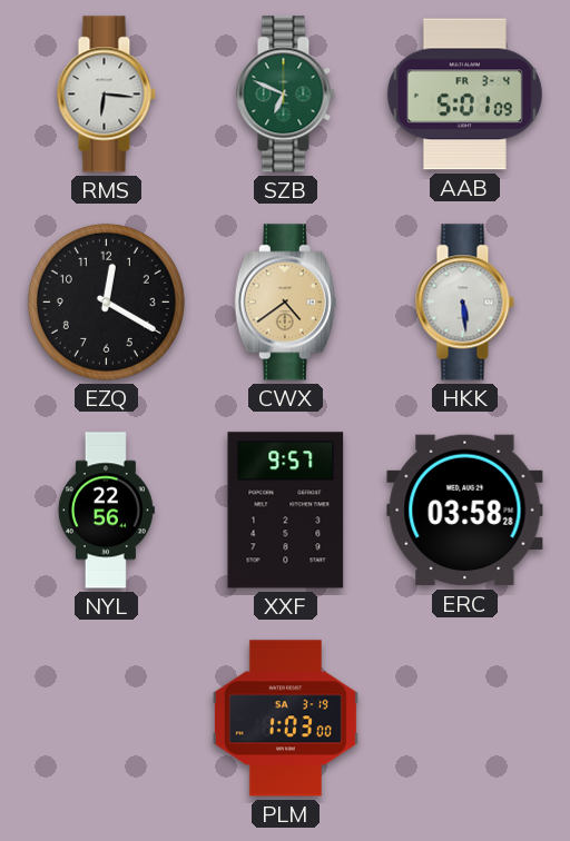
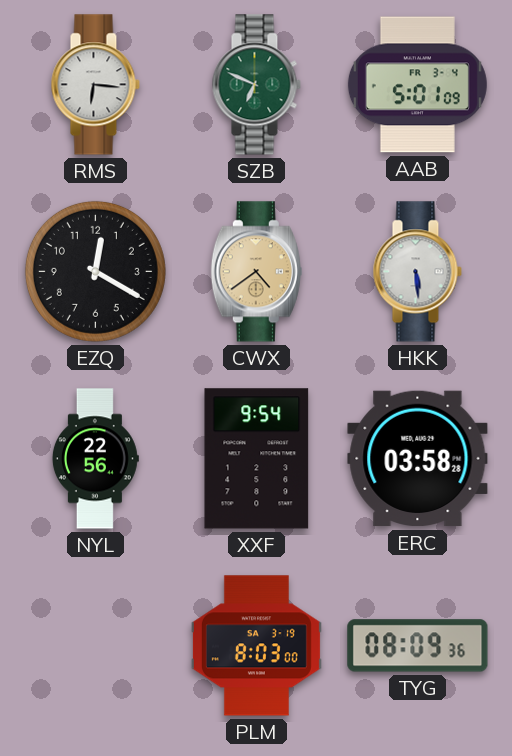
XXF: 9:57 -> 9:54
PLM: 1:03 -> 8:03
TYG: none -> 08:09
